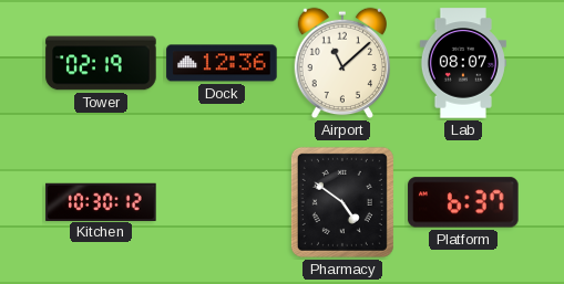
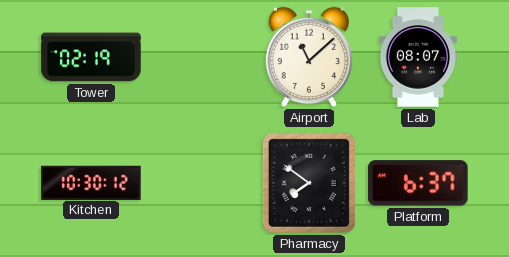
Dock: 12:36 -> none
Pharmacy: 4:51 -> 7:51
